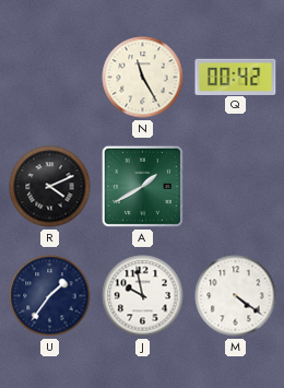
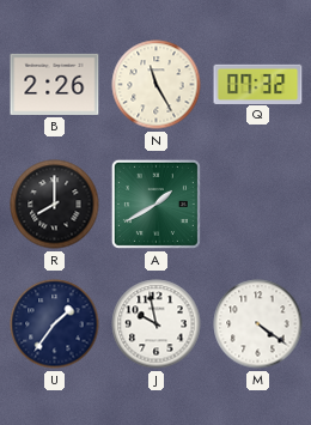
B: none -> 2:26
Q: 00:42 -> 07:32
R: 4:11 -> 8:00
